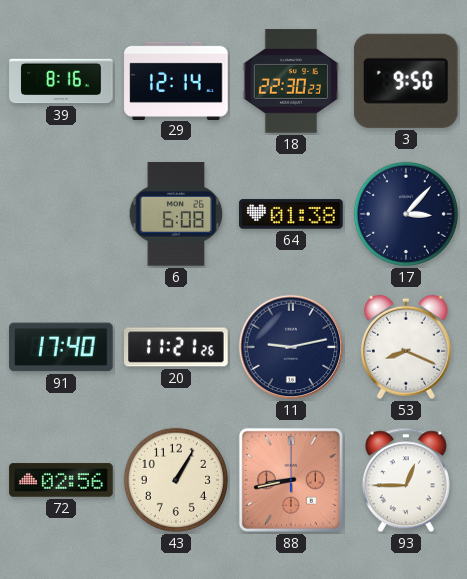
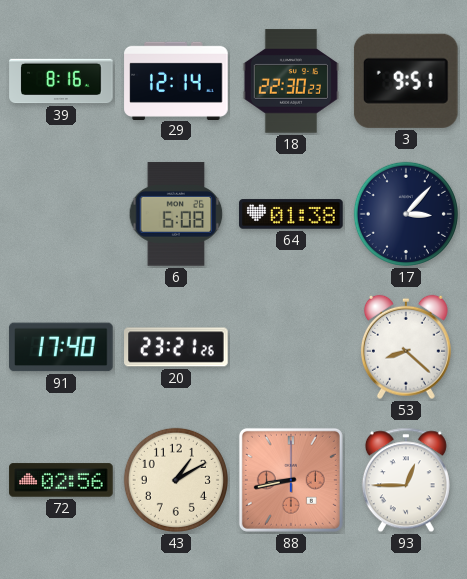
3: 9:50 -> 9:51
20: 11:21 -> 23:21
11: 9:13 -> none
53: 8:19 -> 8:22
43: 1:05 -> 1:10
